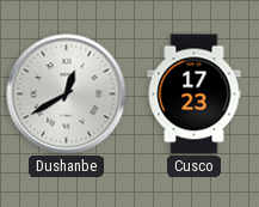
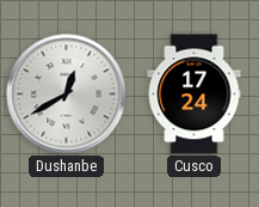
Cusco: 17:23 -> 17:24
